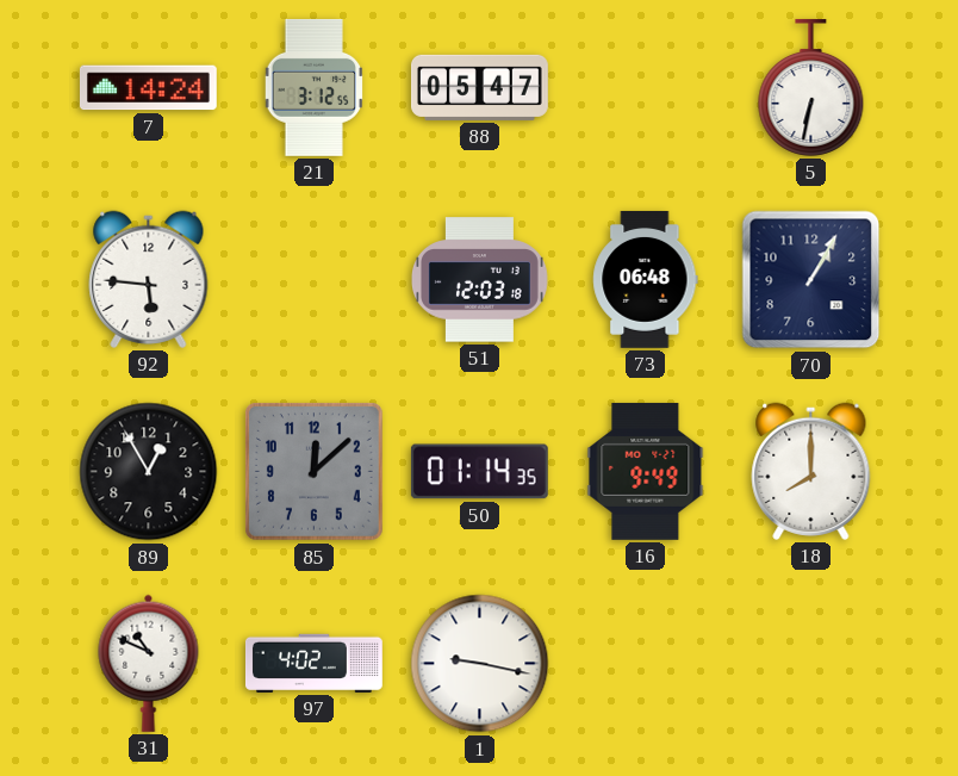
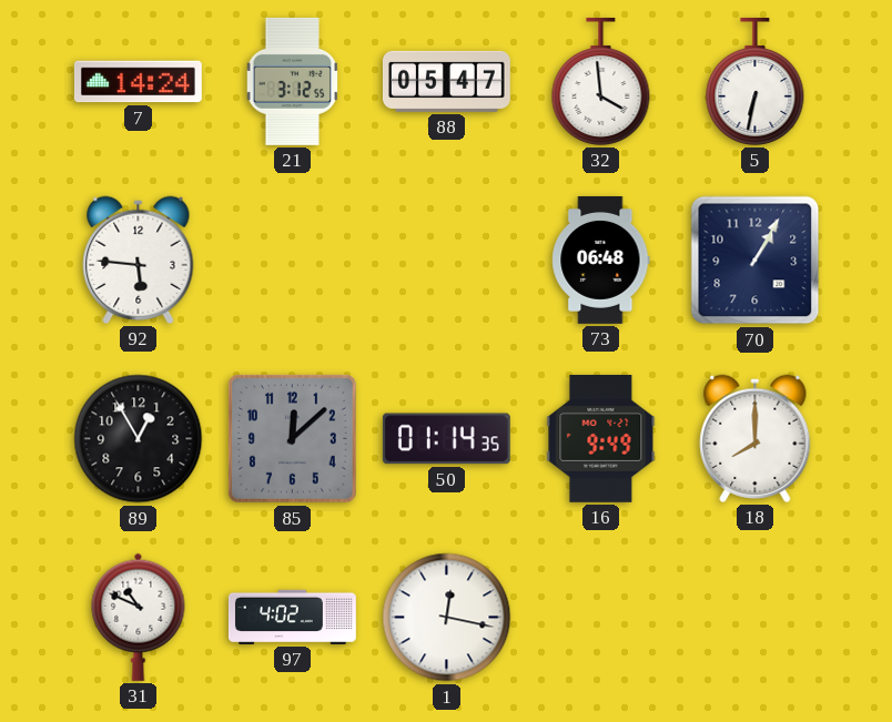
32: none -> 3:59
51: 12:03 -> none
1: 9:17 -> 12:17
